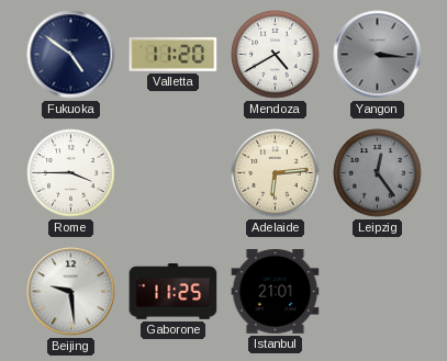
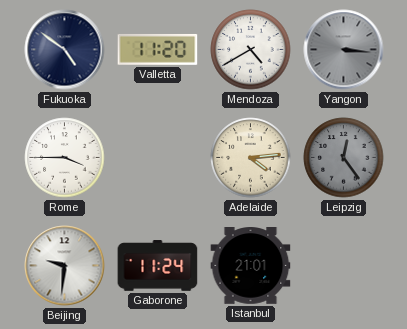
Adelaide: 6:14 -> 4:14
Beijing: 9:29 -> 9:31
Gaborone: 11:25 -> 11:24
